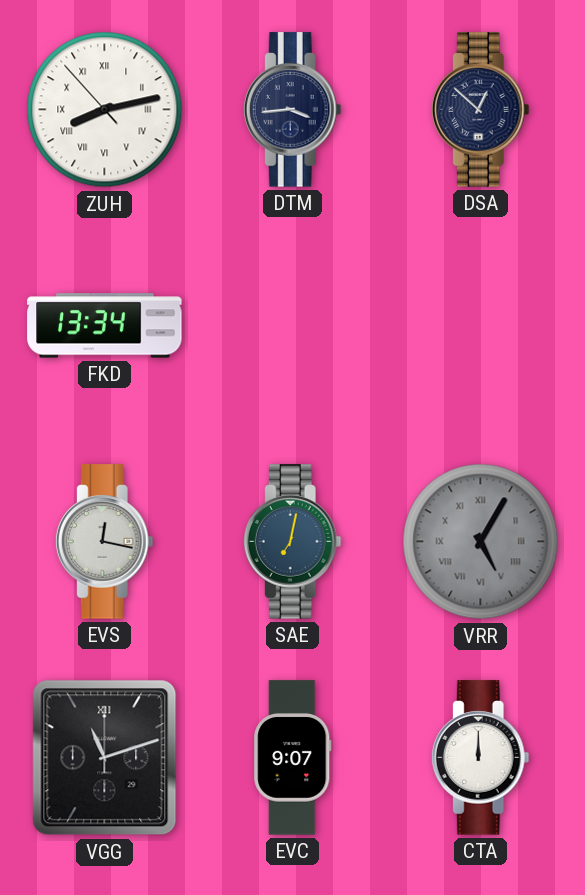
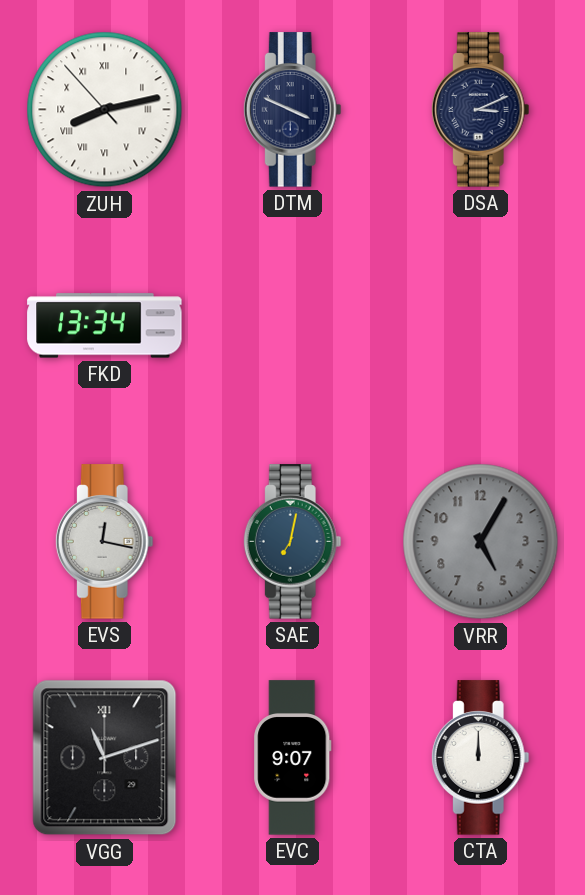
DTM: 3:44 -> 3:49
DSA: 12:52 -> 3:11
VRR numerals: Roman -> Arabic
